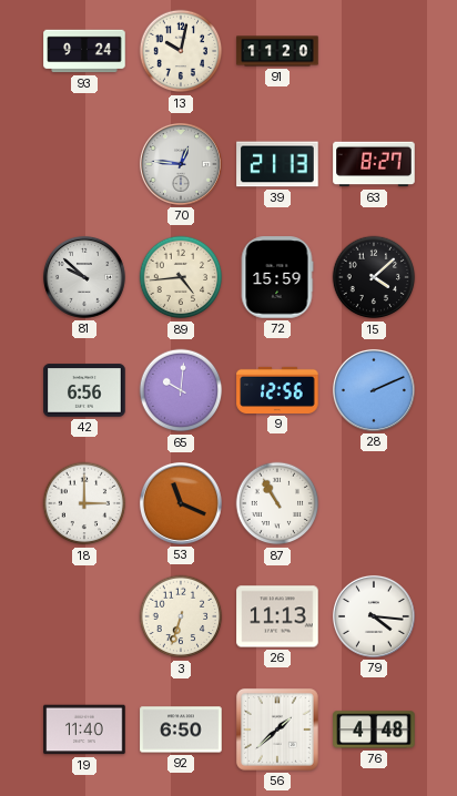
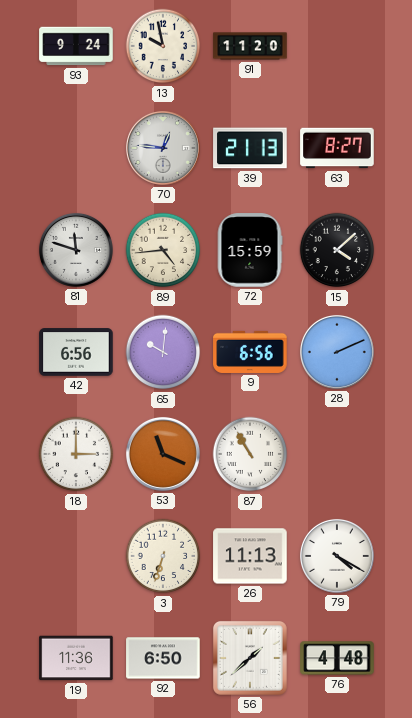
13: 10:02 -> 9:58
81: 9:52 -> 11:48
9: 12:56 -> 6:56
79: 4:16 -> 4:20
19: 11:40 -> 11:36
